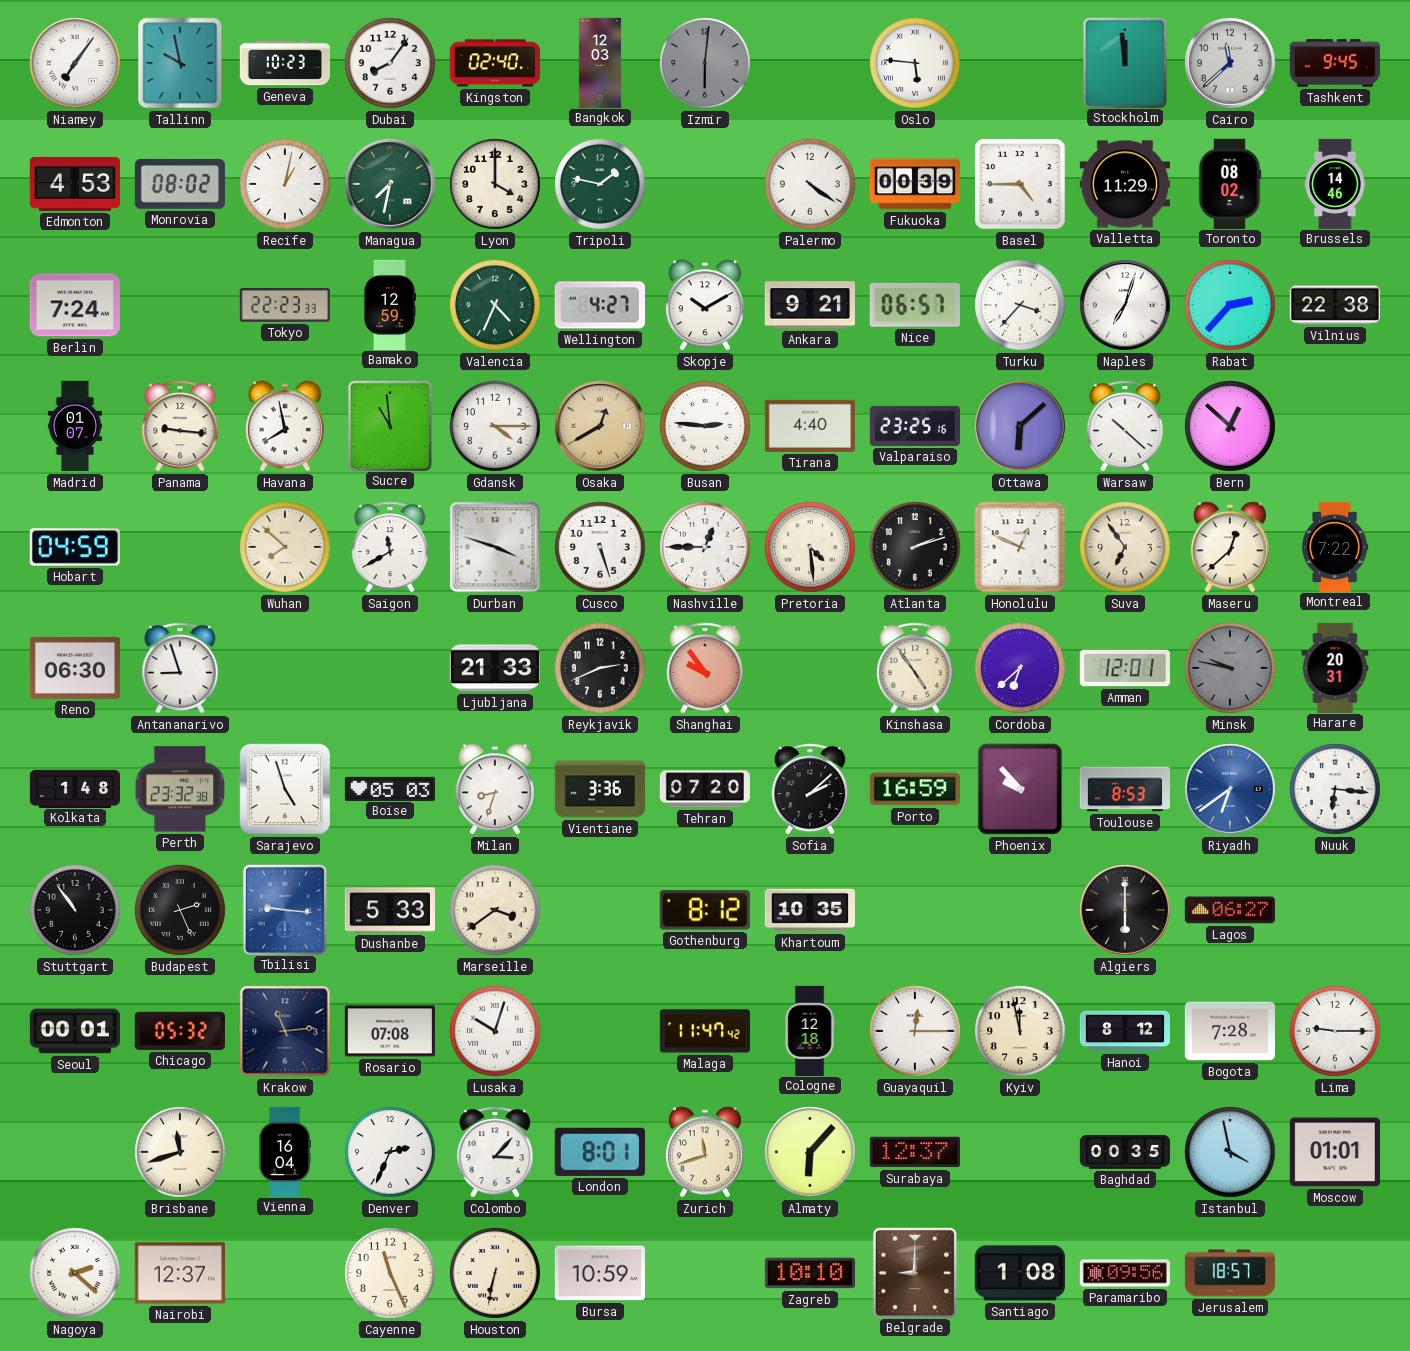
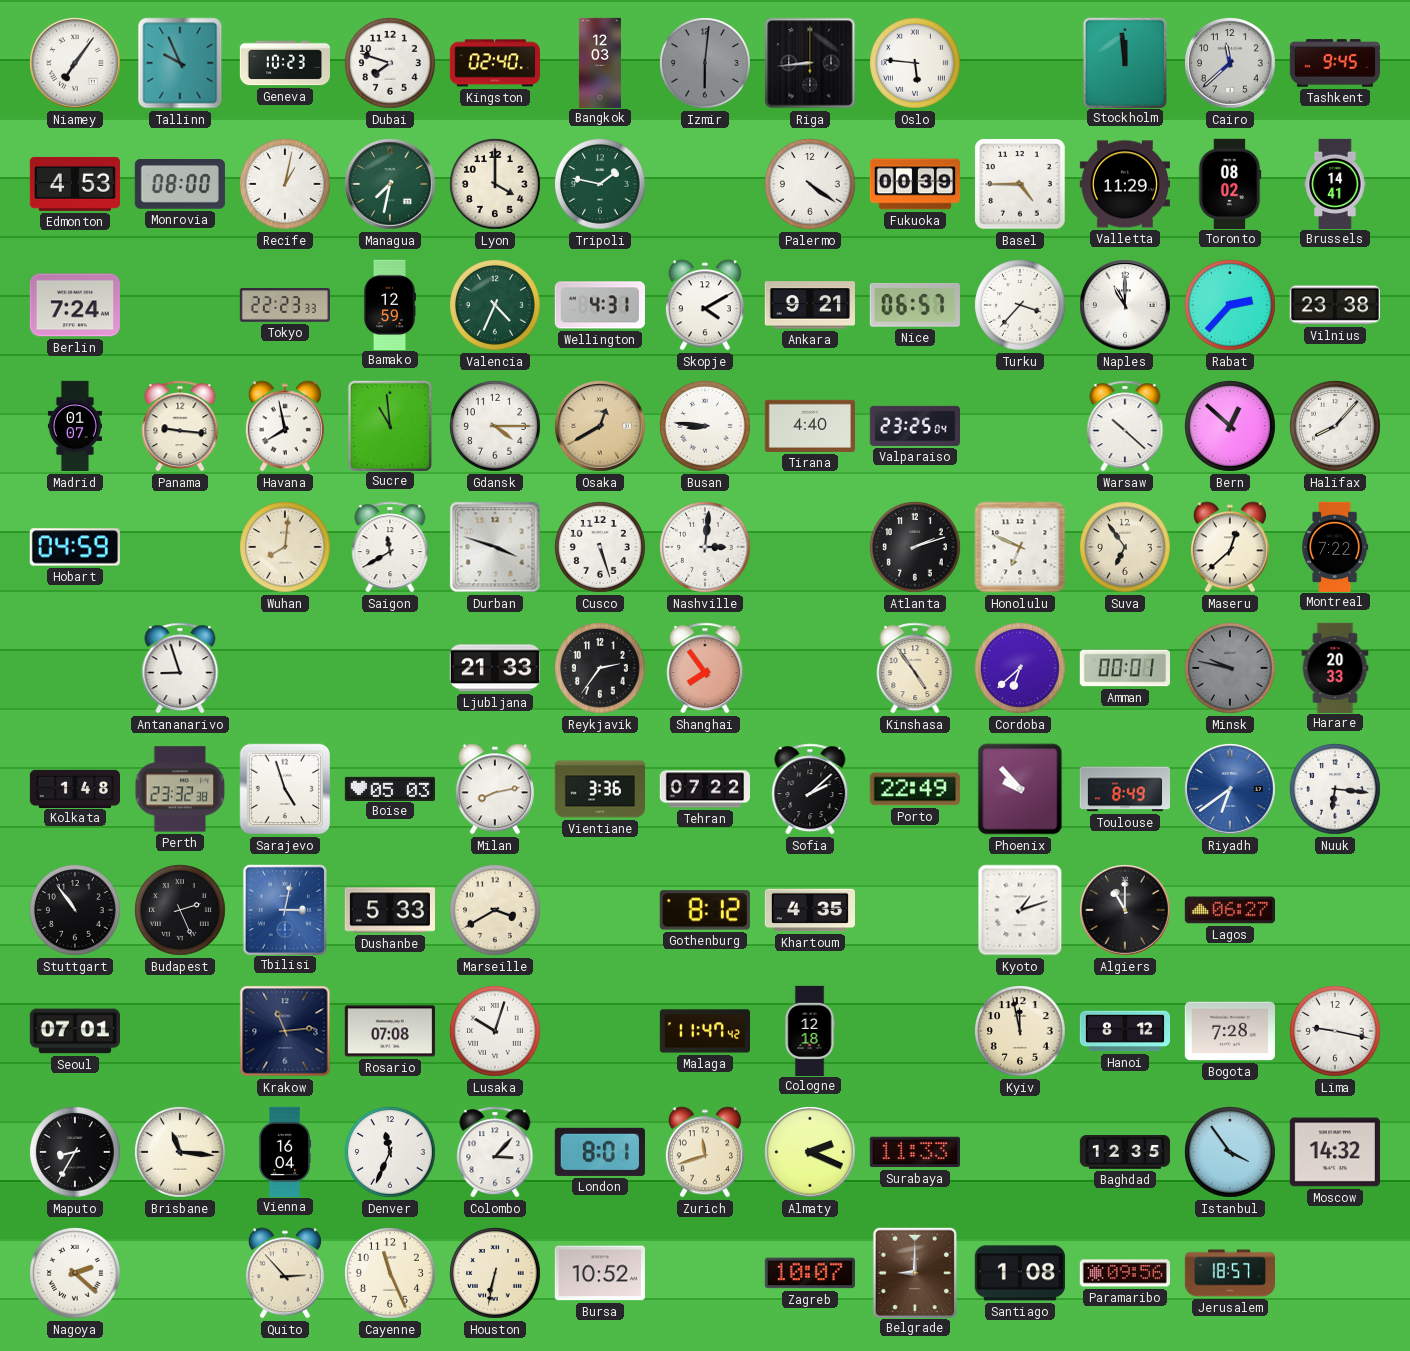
Tallinn: 9:58 -> 9:56
Dubai: 8:06 -> 7:48
Riga: none -> 8:44
Monrovia: 08:02 -> 08:00
Brussels: 14:46 -> 14:41
Wellington: 4:27 -> 4:31
Skopje: 10:10 -> 4:10
Naples: 7:03 -> 11:00
Vilnius: 22:38 -> 23:38
Busan: 2:46 -> 8:46
Valparaiso: 23:25:16 -> 23:25:04
Ottawa: 6:08 -> none
Halifax: none -> 8:07
Wuhan: 7:52 -> 8:01
Nashville: 12:45 -> 3:01
Pretoria: 4:29 -> none
Honolulu: 12:49 -> 6:49
Reno: 06:30 -> none
Reykjavik: 2:41 -> 2:36
Shanghai: 9:54 -> 7:54
Amman: 12:01 -> 00:01
Harare: 20:31 -> 20:33
Milan: 8:33 -> 8:13
Tehran: 07:20 -> 07:22
Porto: 16:59 -> 22:49
Toulouse: 8:53 -> 8:49
Tbilisi: 9:16 -> 3:02
Marseille: 3:39 -> 3:40
Khartoum: 10:35 -> 4:35
Kyoto: none -> 1:12
Algiers: 6:00 -> 11:00
Seoul: 00:01 -> 07:01
Chicago: 05:32 -> none
Guayaquil: 12:15 -> none
Lima: 9:15 -> 9:17
Maputo: none -> 8:35
Brisbane: 11:42 -> 11:16
Denver: 2:34 -> 11:34
Almaty: 6:07 -> 2:19
Surabaya: 12:37 -> 11:33
Baghdad: 00:35 -> 12:35
Istanbul: 3:58 -> 3:54
Moscow: 01:01 -> 14:32
Nairobi: 12:37 -> none
Quito: none -> 2:53
Bursa: 10:59 -> 10:52
Zagreb: 10:10 -> 10:07
